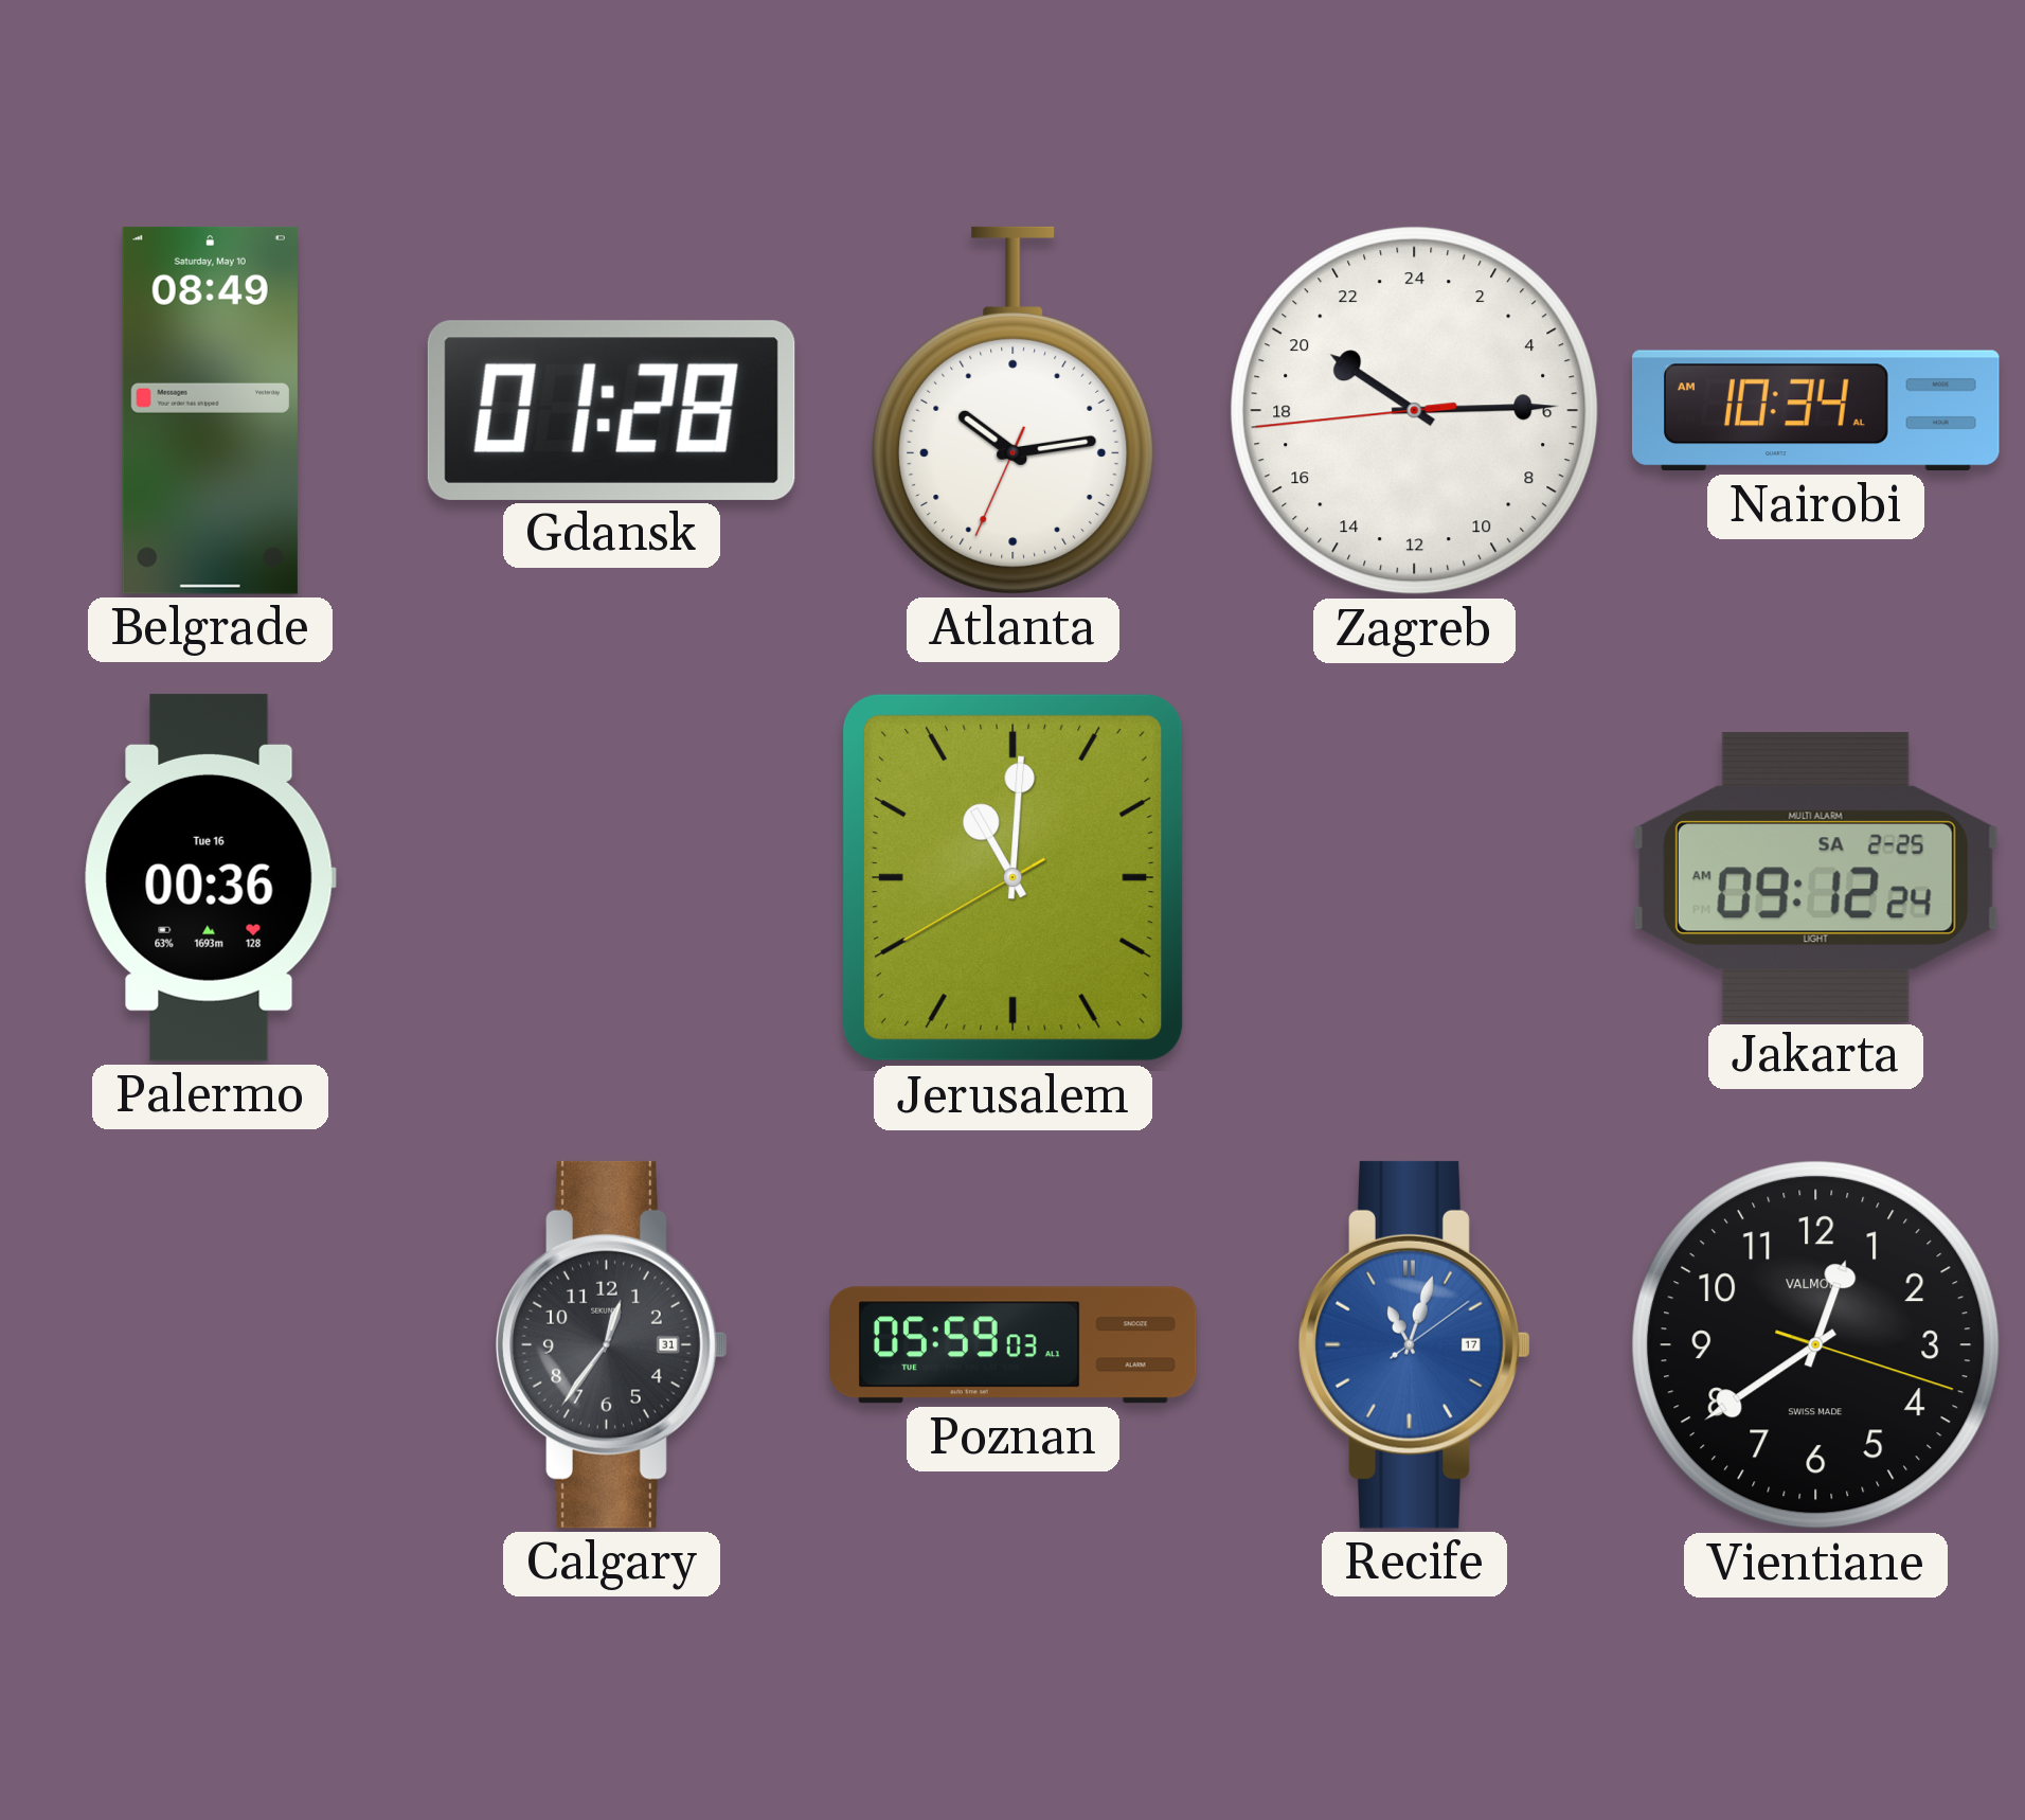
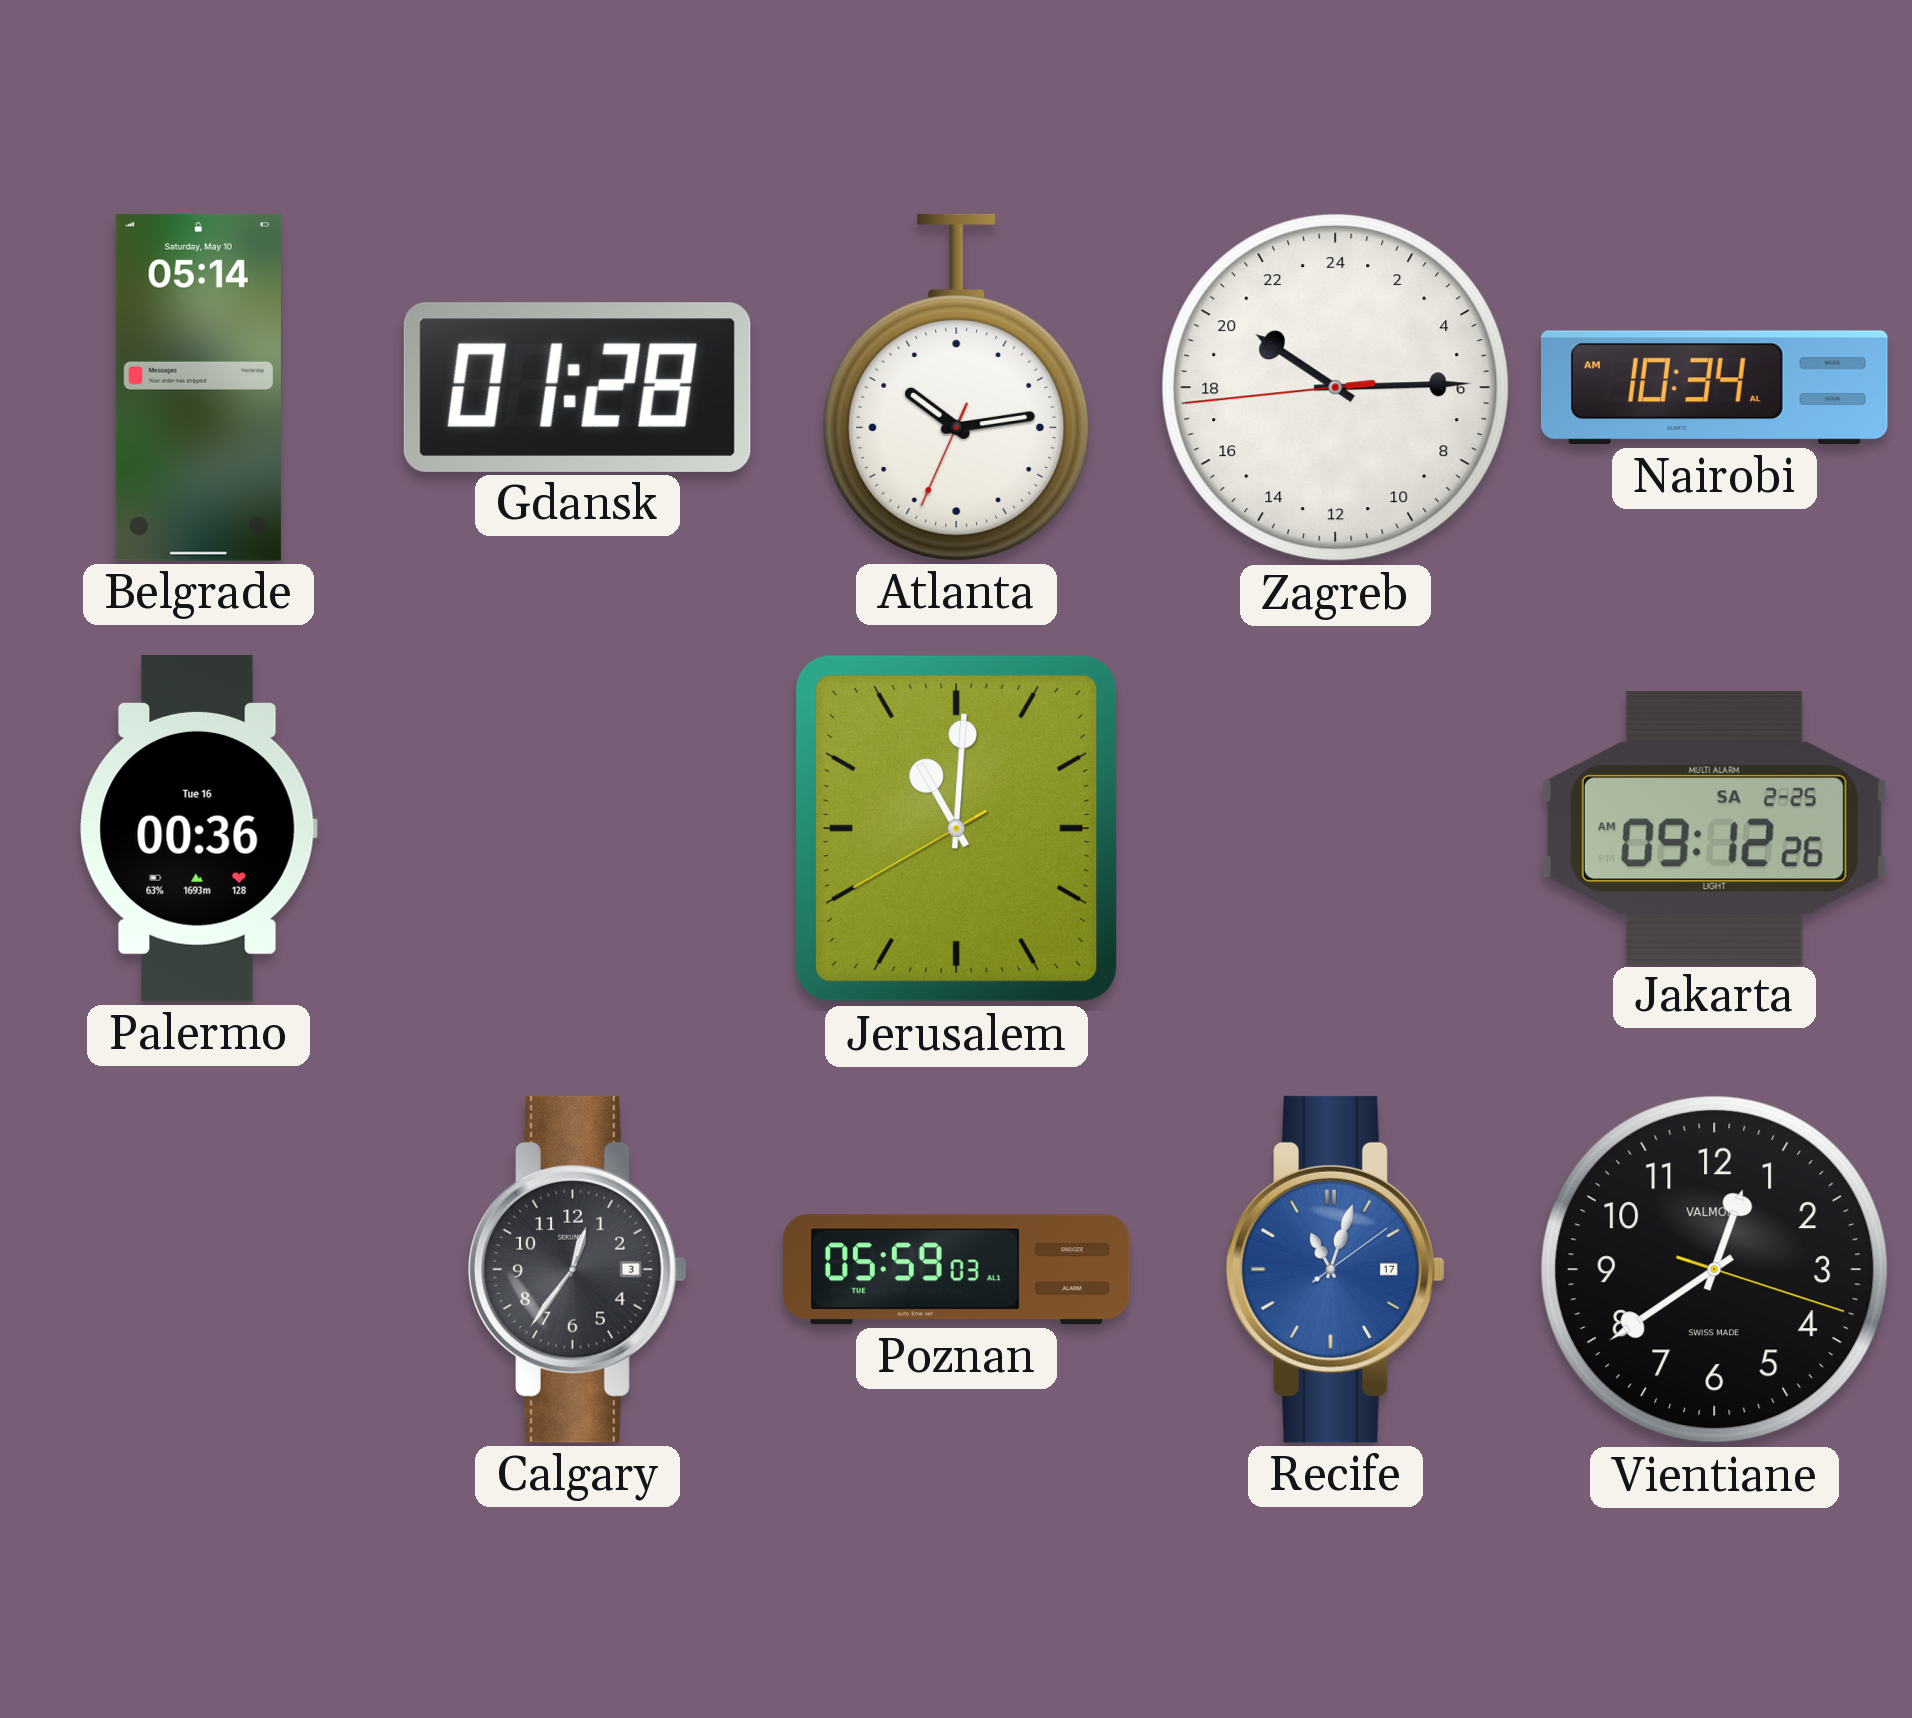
Belgrade: 08:49 -> 05:14
Jakarta: 09:12:24 AM -> 09:12:26 AM
Calgary date: 31 -> 3
